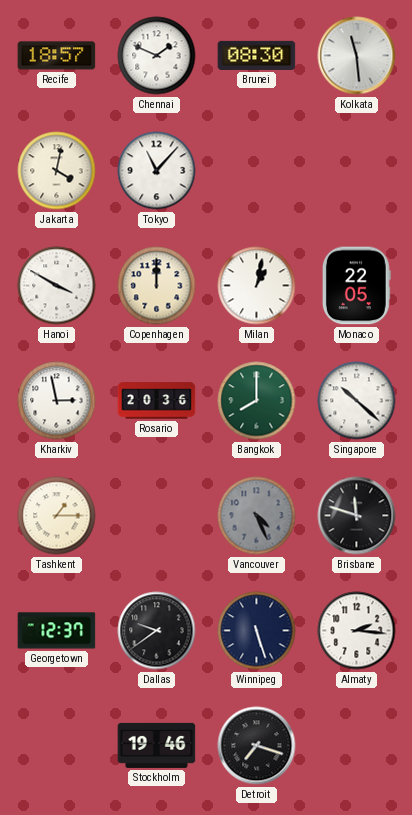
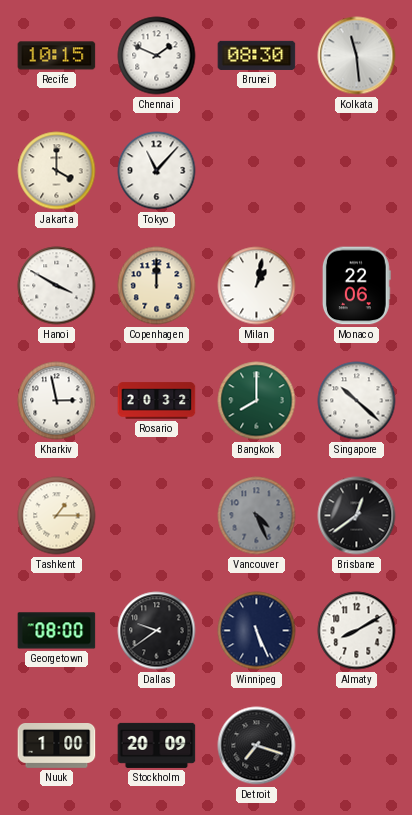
Recife: 18:57 -> 10:15
Jakarta: 4:02 -> 4:00
Monaco: 22:05 -> 22:06
Rosario: 20:36 -> 20:32
Brisbane: 11:48 -> 12:39
Georgetown: 12:37 -> 08:00
Winnipeg: 5:27 -> 5:26
Almaty: 2:16 -> 8:10
Nuuk: none -> 1:00
Stockholm: 19:46 -> 20:09
